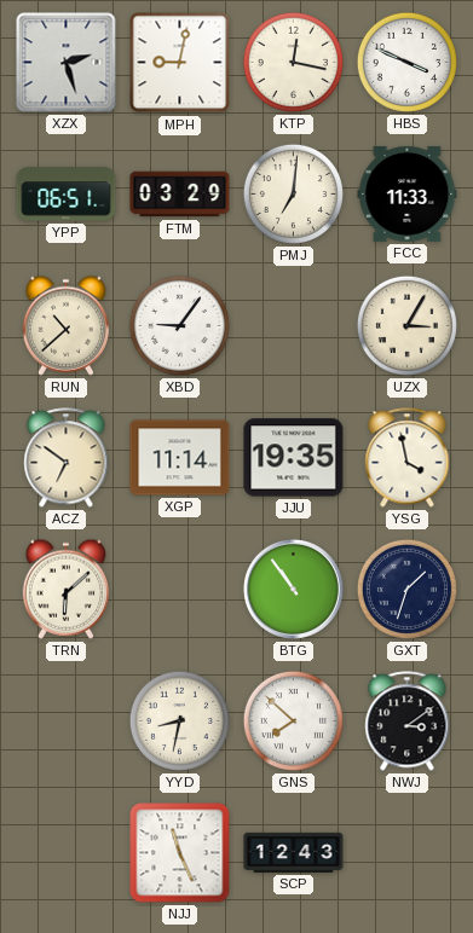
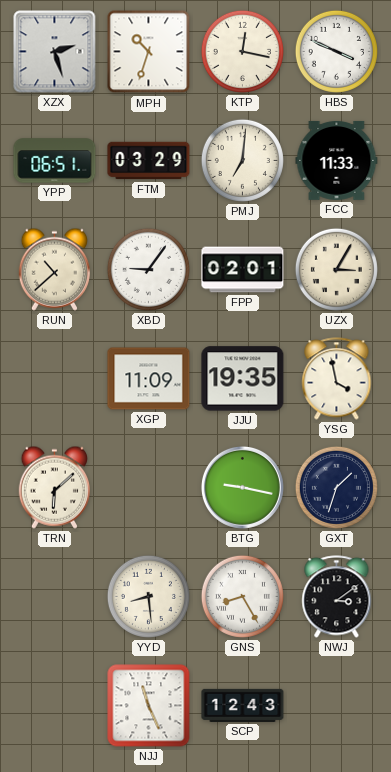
MPH: 9:02 -> 10:33
FPP: none -> 02:01
ACZ: 6:51 -> none
XGP: 11:14 -> 11:09
BTG: 10:54 -> 9:17
YYD: 8:32 -> 8:29
GNS: 7:52 -> 8:25
